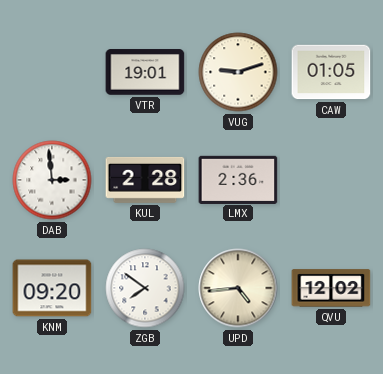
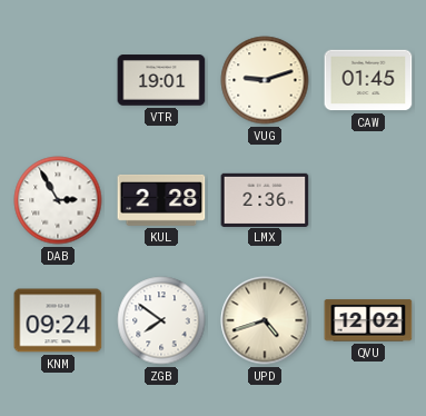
CAW: 01:05 -> 01:45
DAB: 2:59 -> 2:55
KNM: 09:20 -> 09:24
UPD: 4:44 -> 4:42
